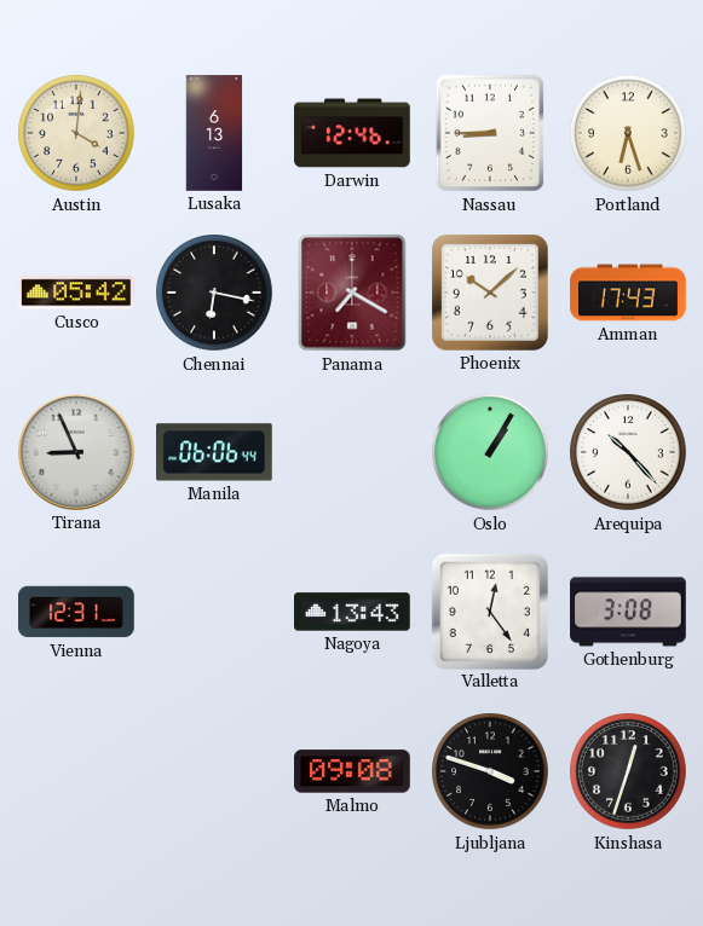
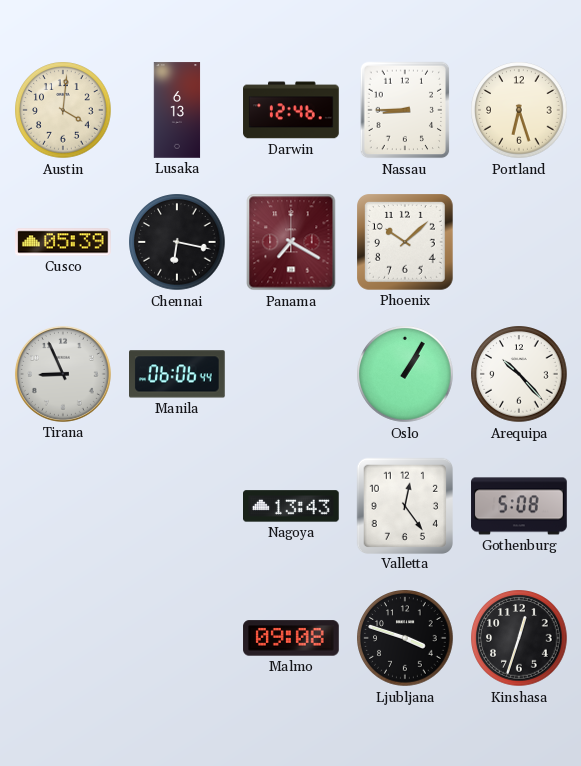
Cusco: 05:42 -> 05:39
Amman: 17:43 -> none
Vienna: 12:31 -> none
Gothenburg: 3:08 -> 5:08
